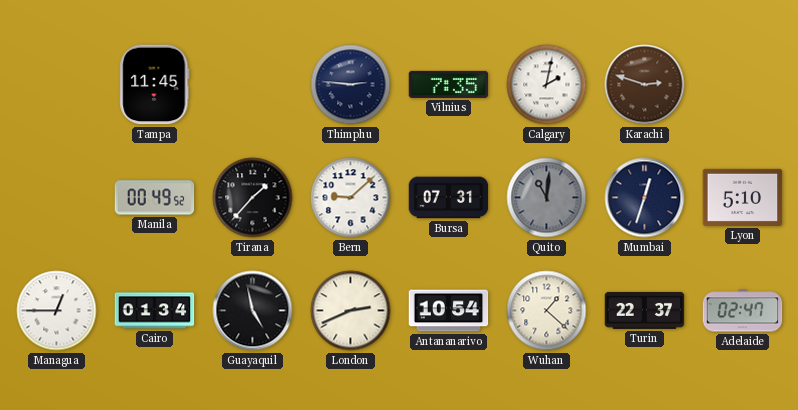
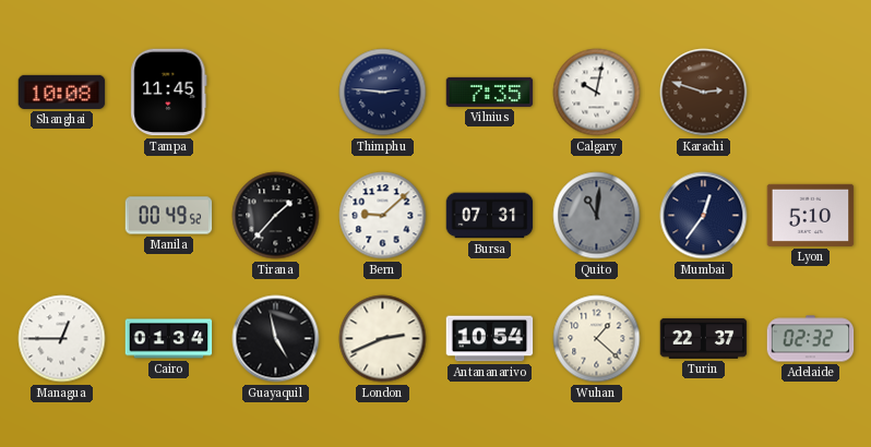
Shanghai: none -> 10:08
Calgary: 2:02 -> 10:02
Mumbai: 12:33 -> 12:36
Adelaide: 02:47 -> 02:32
